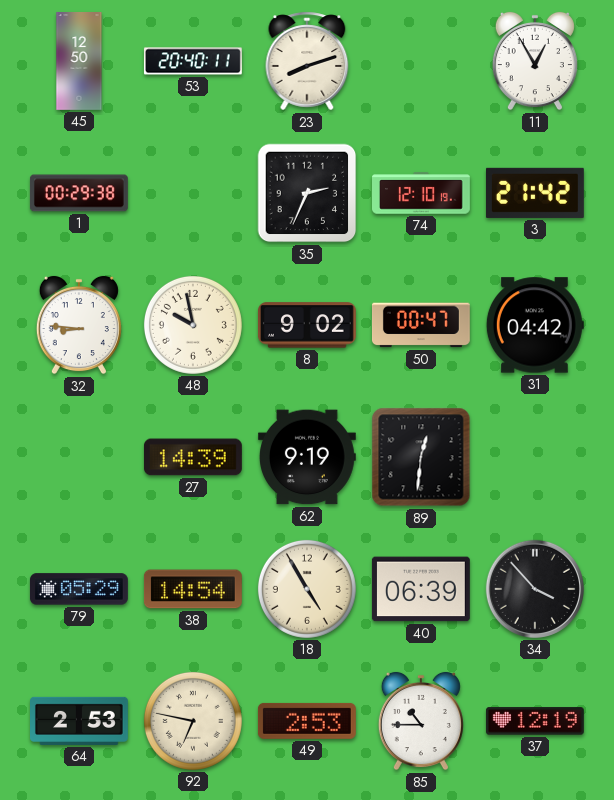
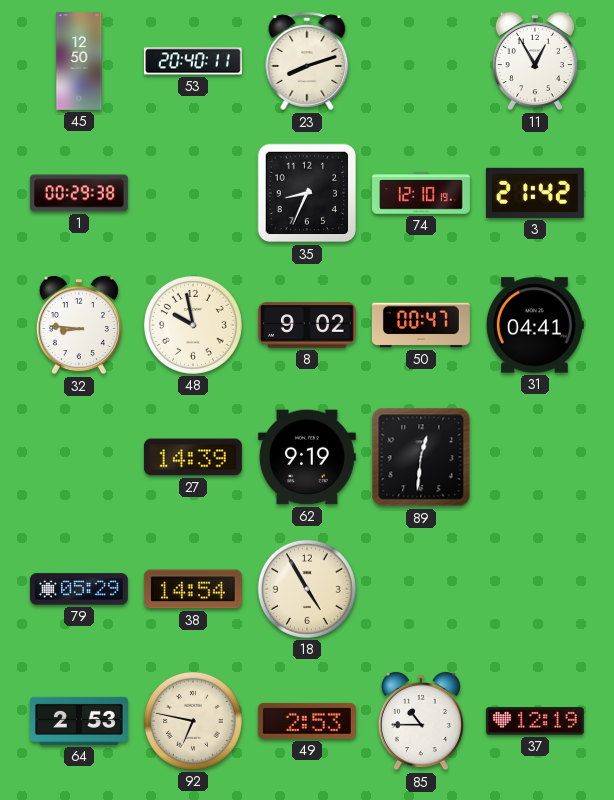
35: 2:34 -> 8:34
31: 04:42 -> 04:41
40: 06:39 -> none
34: 3:53 -> none
